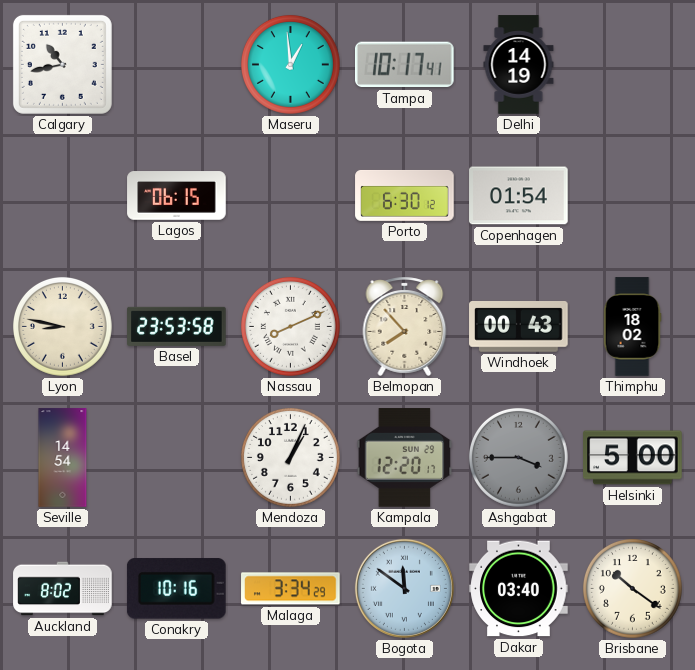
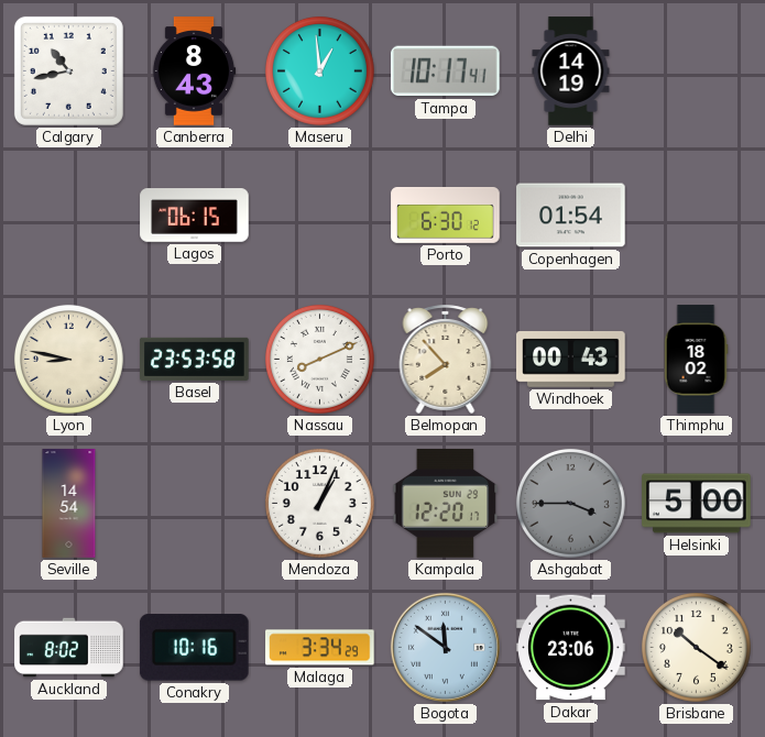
Canberra: none -> 8:43
Dakar: 03:40 -> 23:06
